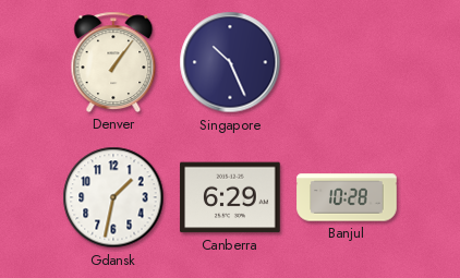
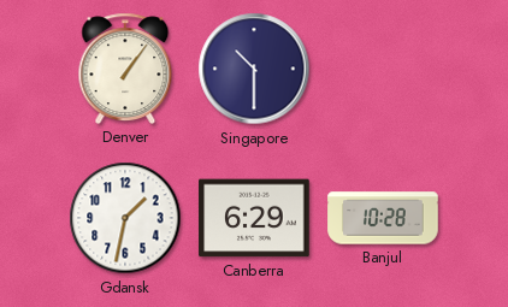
Singapore: 10:26 -> 10:30
